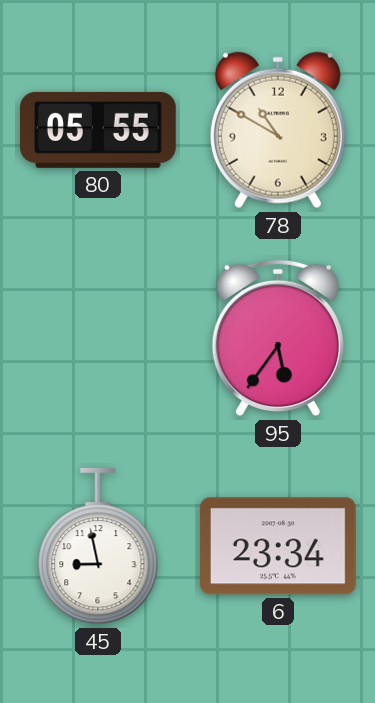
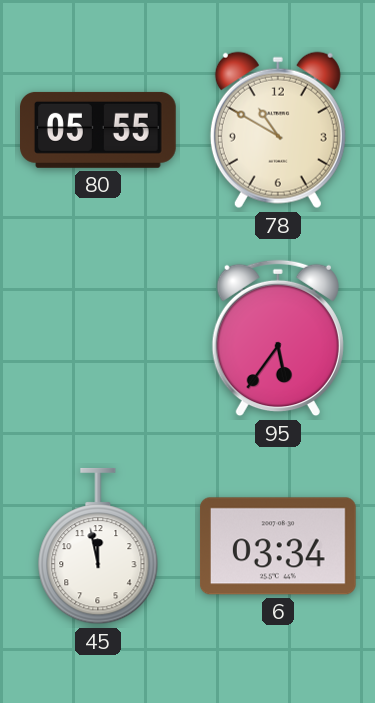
45: 8:58 -> 11:58
6: 23:34 -> 03:34
